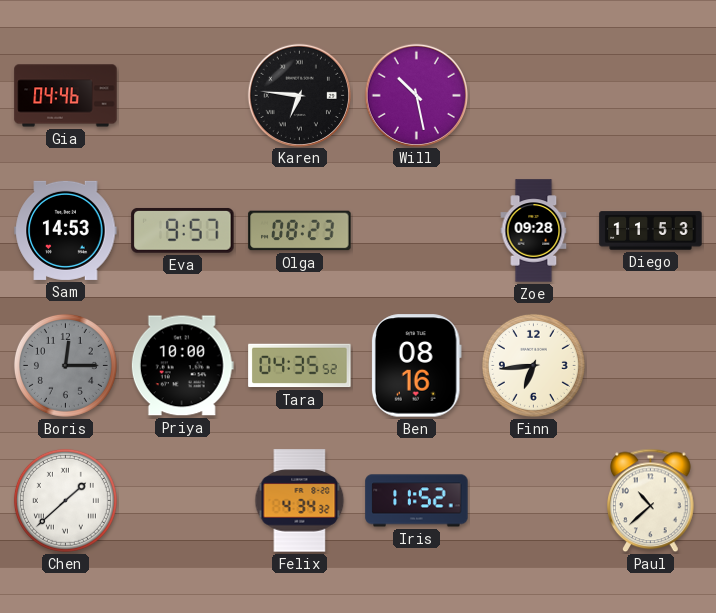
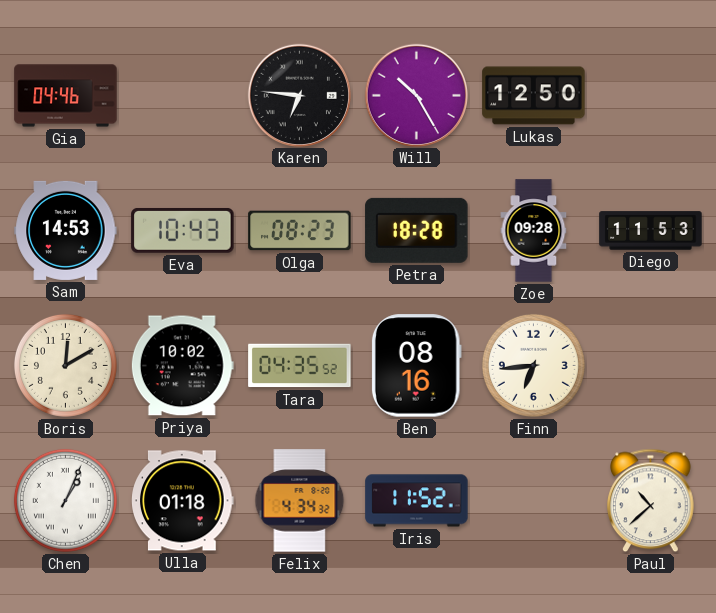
Will: 10:28 -> 10:25
Lukas: none -> 12:50
Eva: 9:57 -> 10:43
Petra: none -> 18:28
Boris: 12:15 -> 12:10
Boris dial: grey -> cream
Priya: 10:00 -> 10:02
Chen: 1:38 -> 1:04
Ulla: none -> 01:18
